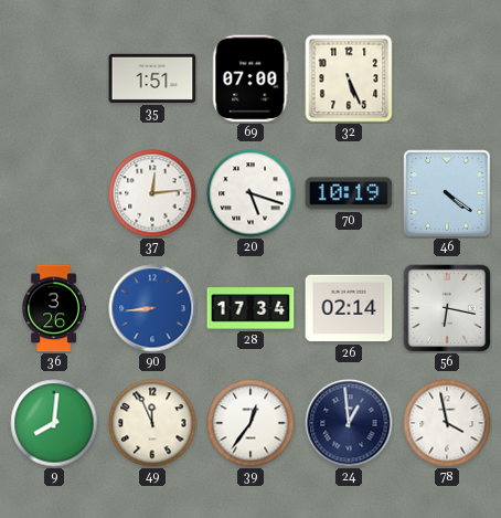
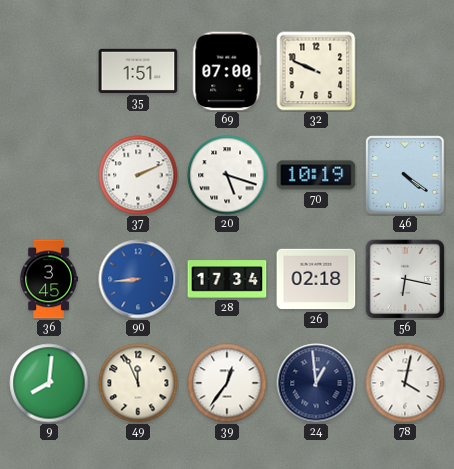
32: 5:26 -> 9:49
37: 12:14 -> 2:11
36: 3:26 -> 3:45
26: 02:14 -> 02:18
78: 3:58 -> 4:02
